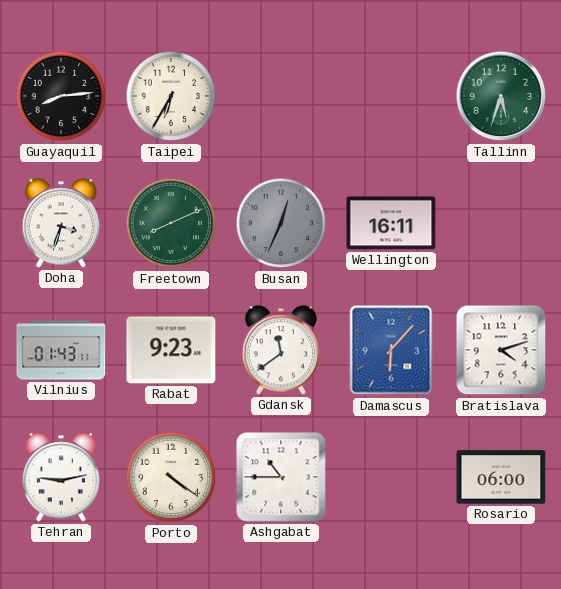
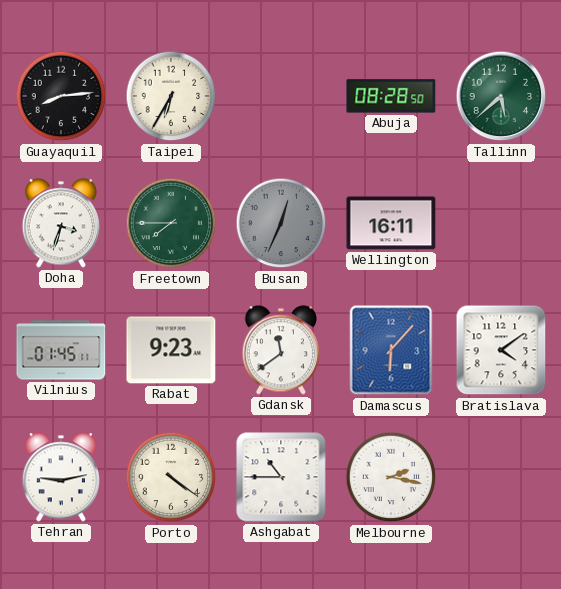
Abuja: none -> 08:28
Tallinn: 5:33 -> 5:38
Freetown: 8:11 -> 7:45
Vilnius: 01:43 -> 01:45
Bratislava: 4:12 -> 4:09
Melbourne: none -> 2:17
Rosario: 06:00 -> none
